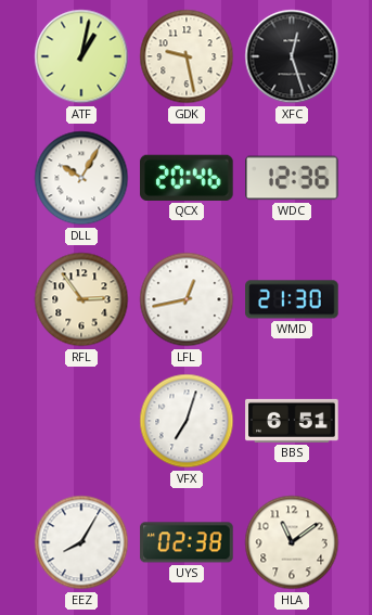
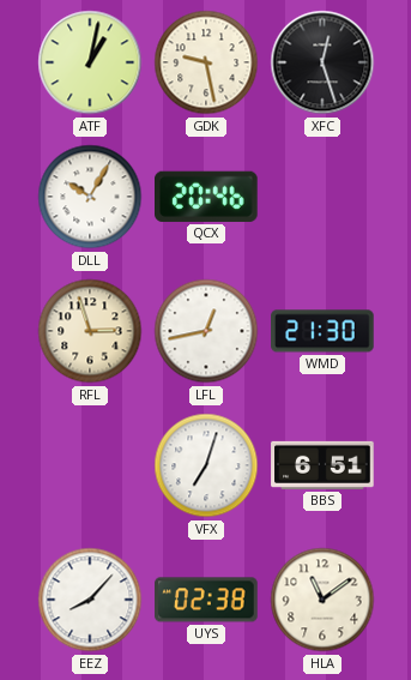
WDC: 12:36 -> none
RFL: 2:54 -> 2:57
EEZ: 8:05 -> 8:07
